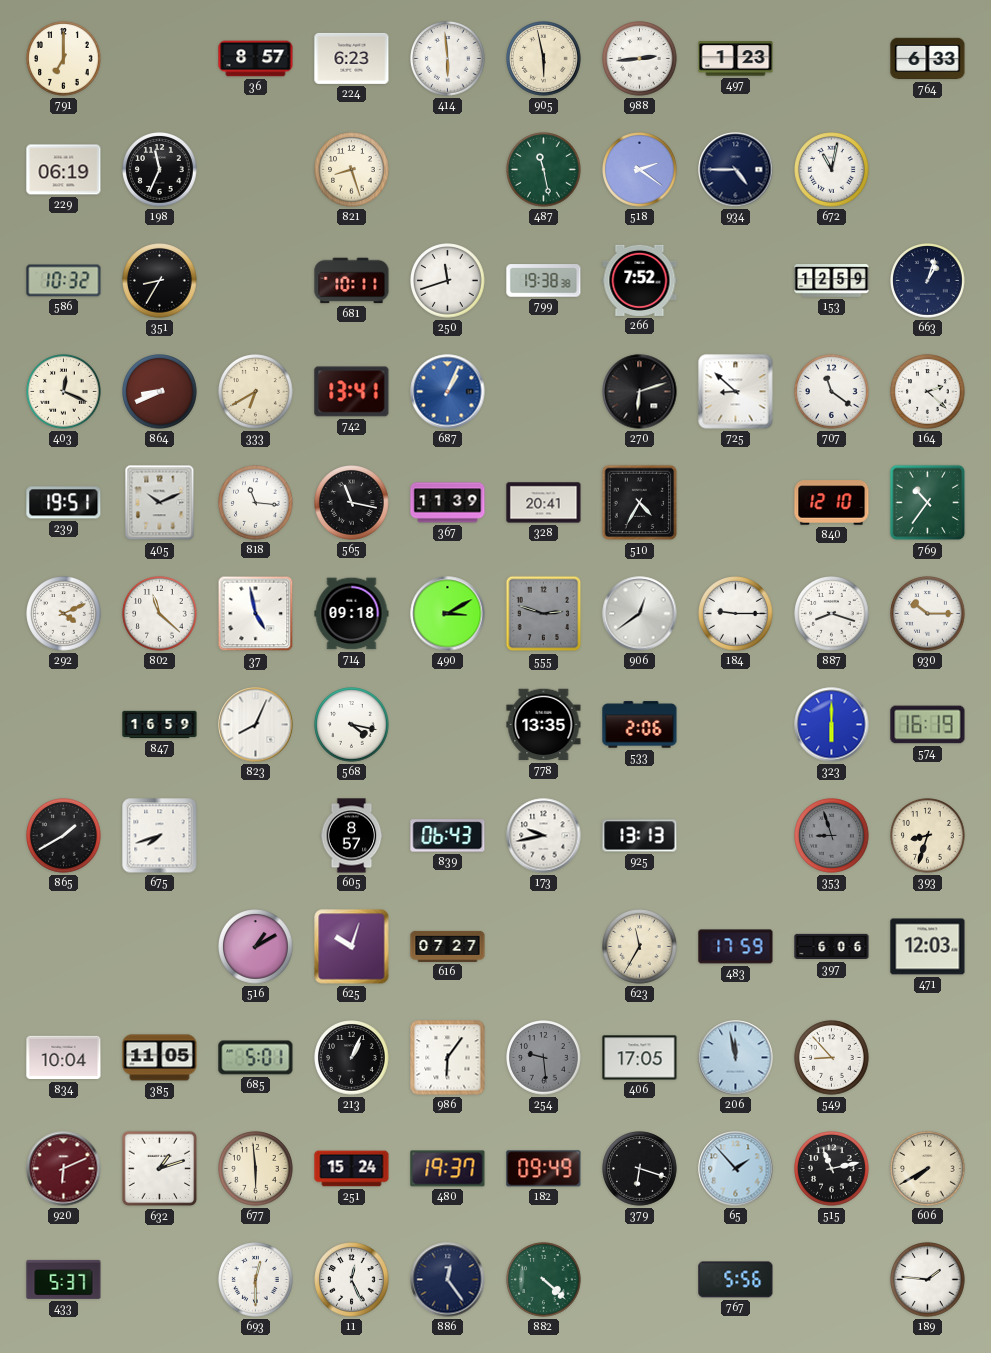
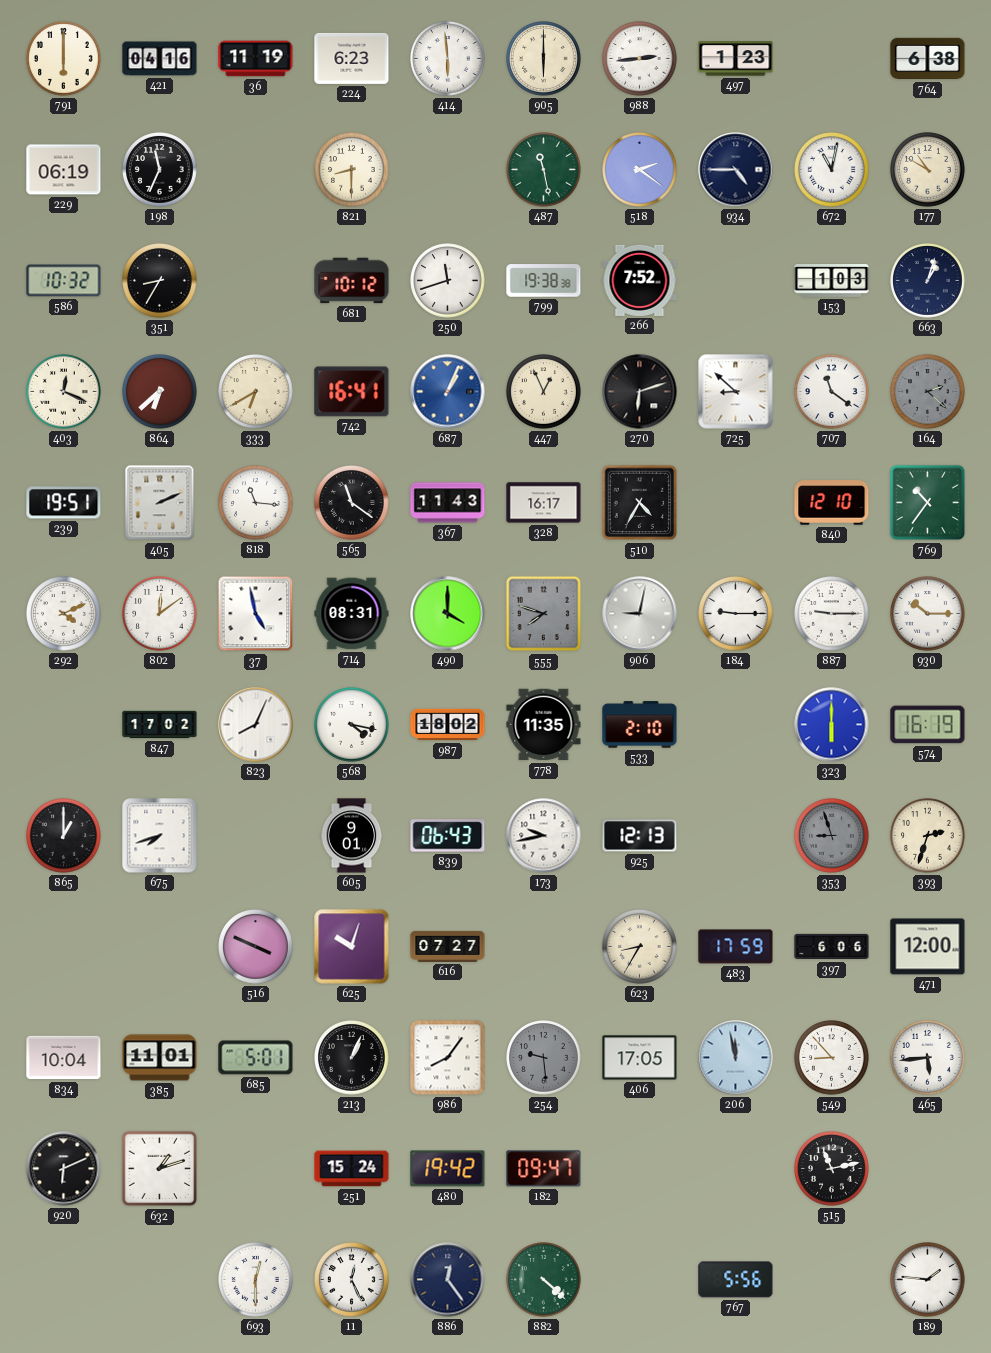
791: 7:00 -> 6:00
421: none -> 04:16
36: 8:57 -> 11:19
905: 5:58 -> 6:00
764: 6:33 -> 6:38
821: 8:27 -> 8:30
177: none -> 10:50
681: 10:11 -> 10:12
153: 12:59 -> 1:03
864: 8:41 -> 6:38
742: 13:41 -> 16:41
447: none -> 12:56
164 dial: white -> grey
405: 10:11 -> 2:11
565: 11:17 -> 11:21
367: 11:39 -> 11:43
328: 20:41 -> 16:17
802: 11:22 -> 12:09
714: 09:18 -> 08:31
490: 3:10 -> 4:00
555: 2:48 -> 7:48
906: 12:39 -> 9:02
887: 8:18 -> 9:15
847: 16:59 -> 17:02
987: none -> 18:02
778: 13:35 -> 11:35
533: 2:06 -> 2:10
865: 1:40 -> 1:00
605: 8:57 -> 9:01
925: 13:13 -> 12:13
393: 8:33 -> 2:33
516: 1:10 -> 3:49
623: 11:35 -> 8:35
471: 12:03 -> 12:00
385: 11:05 -> 11:01
986: 6:06 -> 8:06
465: none -> 5:44
920 dial: burgundy -> black
677: 5:59 -> none
480: 19:37 -> 19:42
182: 09:49 -> 09:47
379: 6:18 -> none
65: 1:53 -> none
606: 7:40 -> none
433: 5:37 -> none
